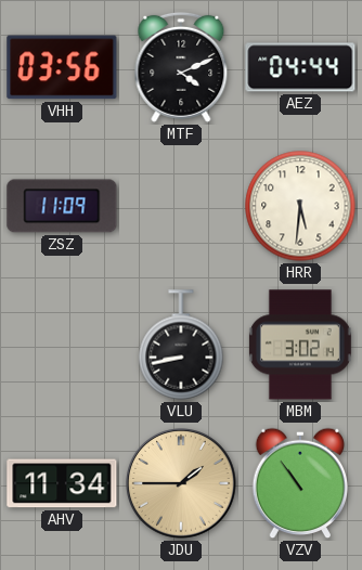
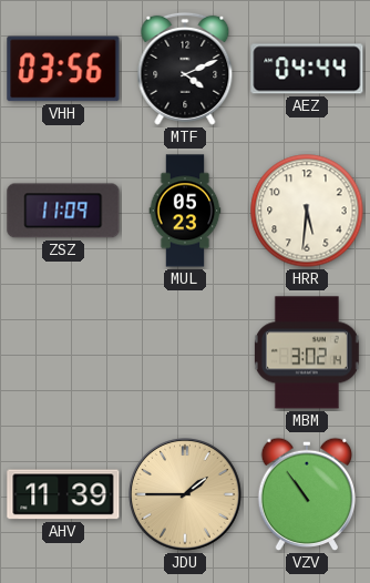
MUL: none -> 05:23
VLU: 8:43 -> none
AHV: 11:34 -> 11:39
